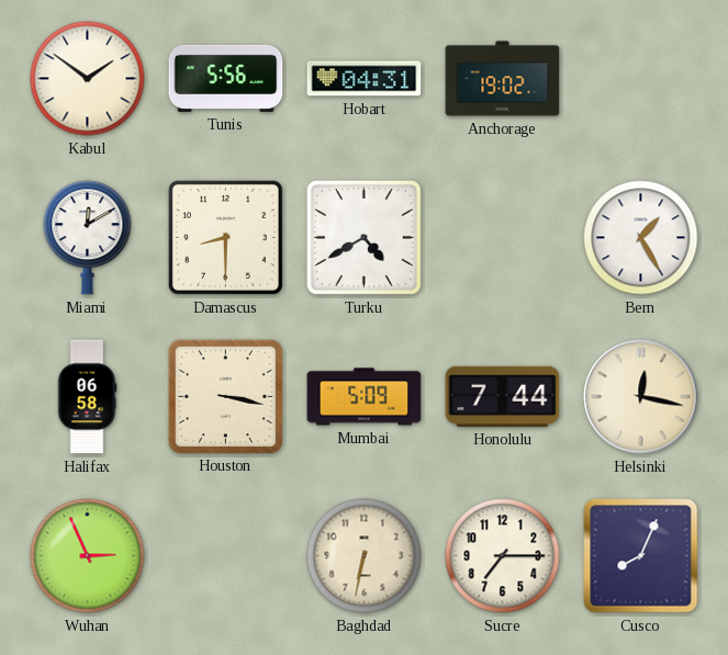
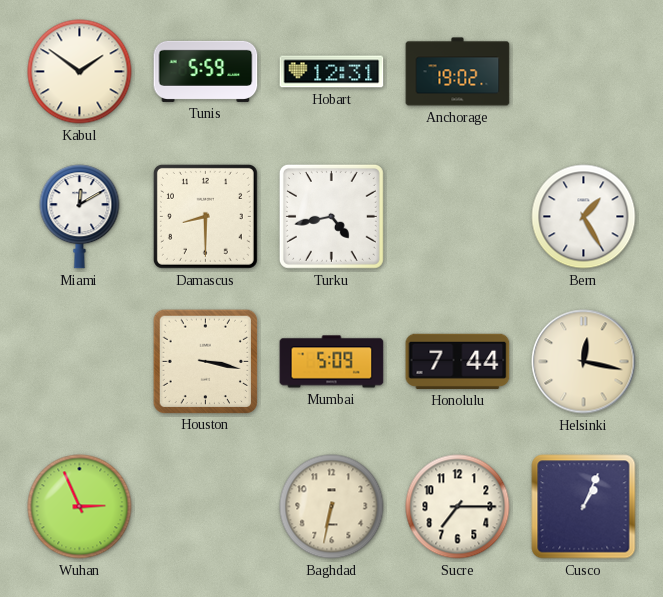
Tunis: 5:56 -> 5:59
Hobart: 04:31 -> 12:31
Turku: 4:40 -> 4:43
Halifax: 06:58 -> none
Cusco: 8:04 -> 1:04
